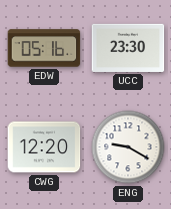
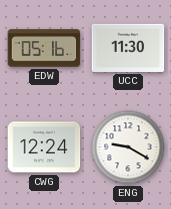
UCC: 23:30 -> 11:30
CWG: 12:20 -> 12:24
